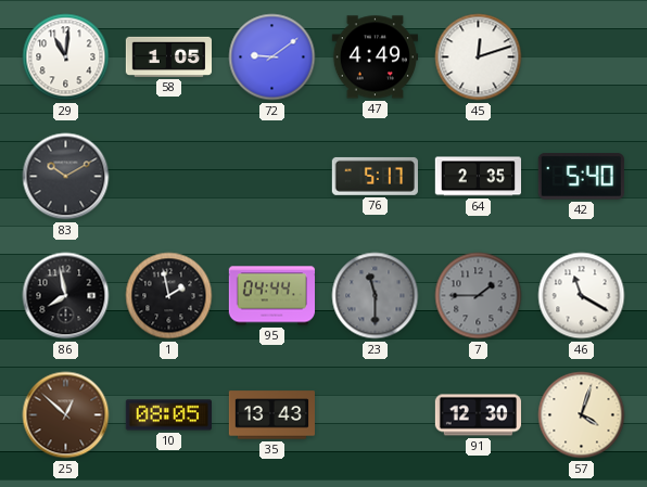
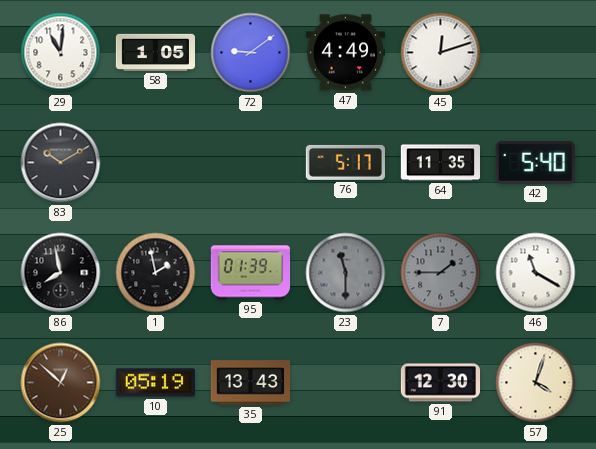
64: 2:35 -> 11:35
95: 04:44 -> 01:39
10: 08:05 -> 05:19
